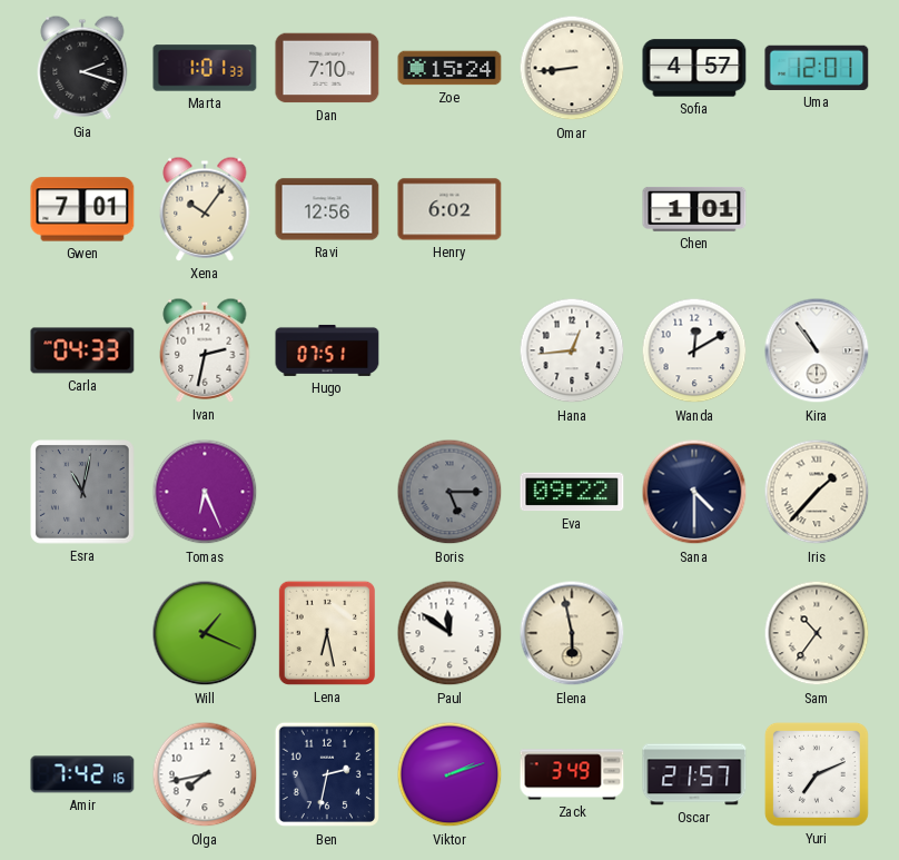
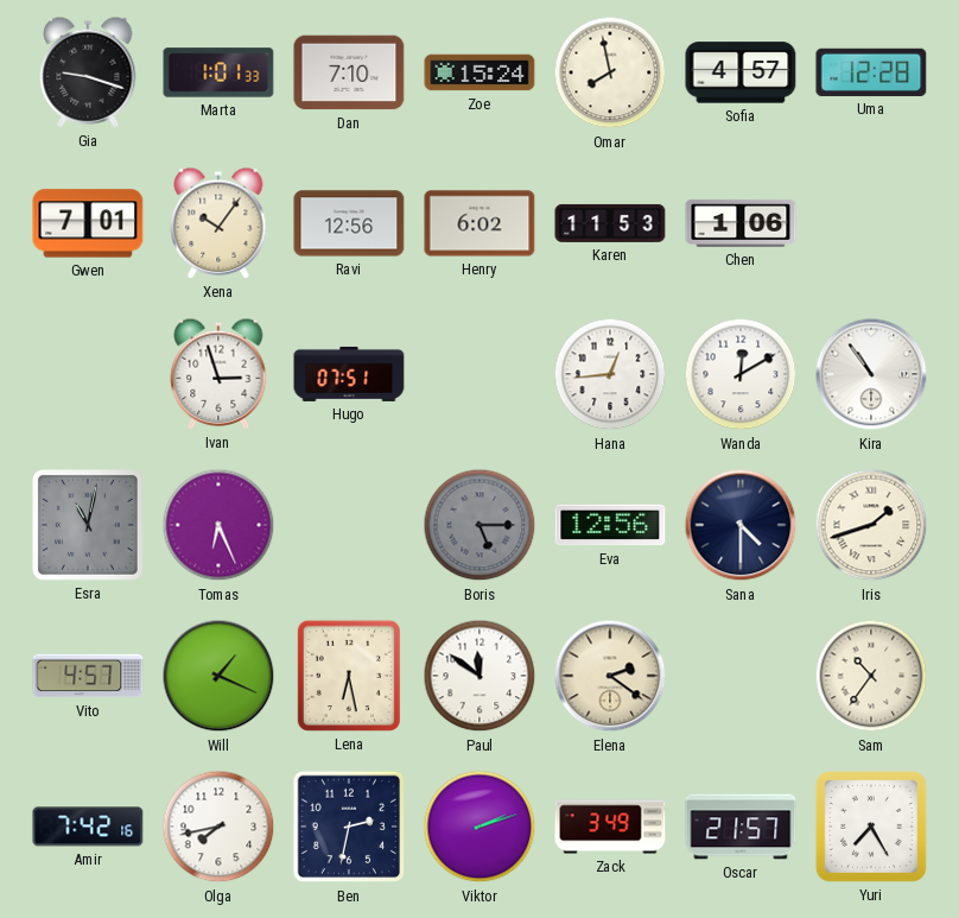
Gia: 2:18 -> 9:18
Omar: 8:44 -> 7:58
Uma: 12:01 -> 12:28
Karen: none -> 11:53
Chen: 1:01 -> 1:06
Carla: 04:33 -> none
Ivan: 2:32 -> 2:57
Eva: 09:22 -> 12:56
Iris: 1:37 -> 1:42
Vito: none -> 4:57
Elena: 5:58 -> 2:21
Yuri: 7:11 -> 7:25
